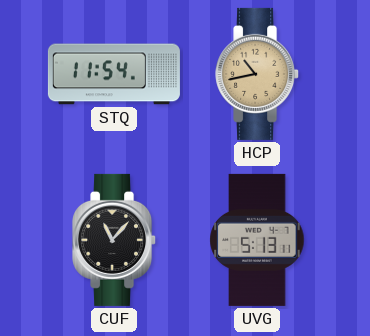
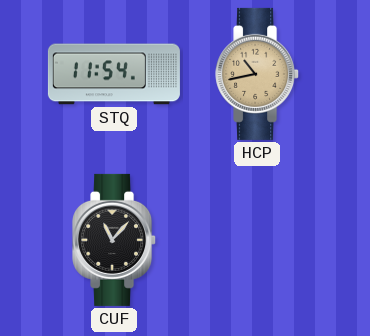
UVG: 5:13 -> none
